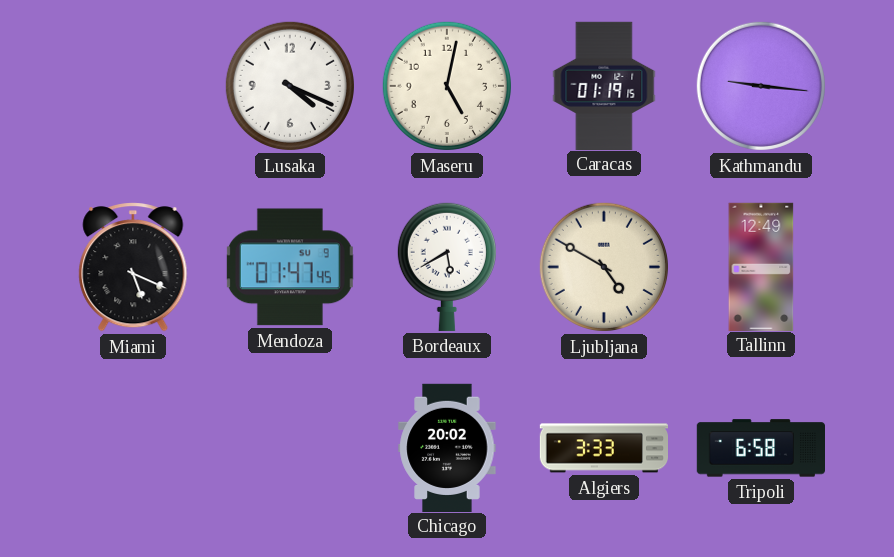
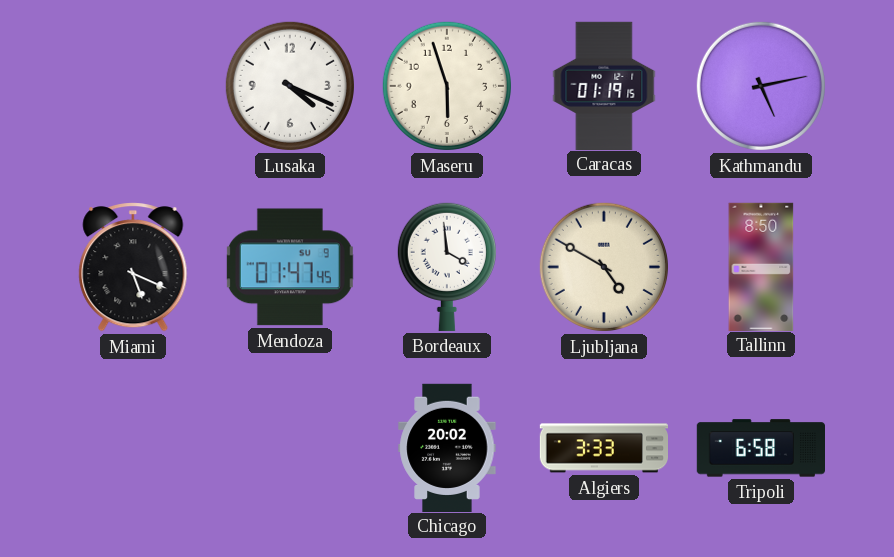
Maseru: 5:02 -> 5:57
Kathmandu: 9:16 -> 5:13
Bordeaux: 5:40 -> 3:59
Tallinn: 12:49 -> 8:50
